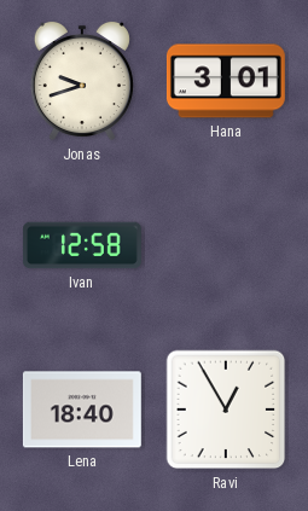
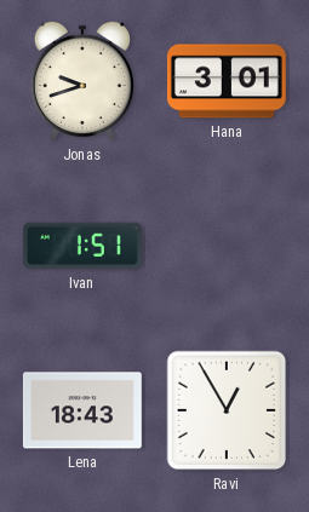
Ivan: 12:58 -> 1:51
Lena: 18:40 -> 18:43
